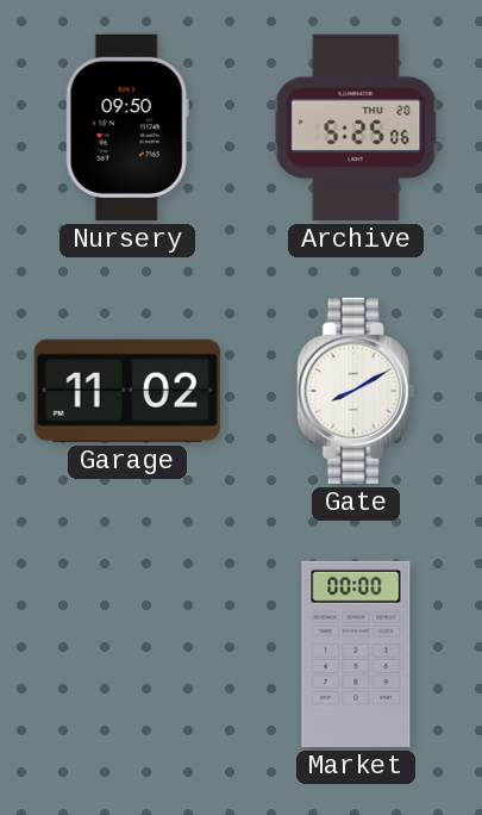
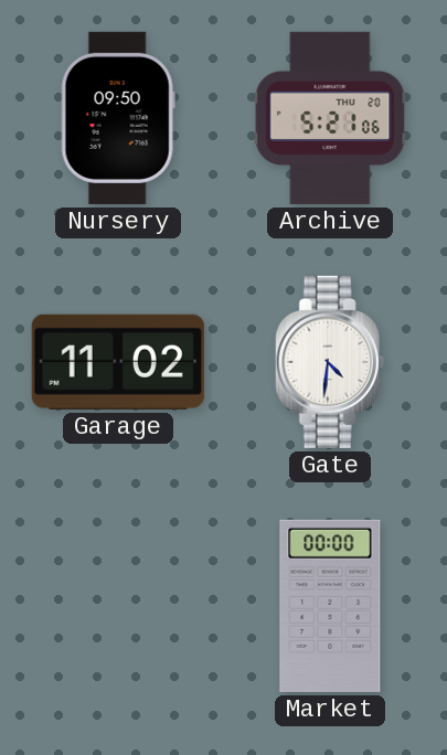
Archive: 5:25 -> 5:21
Gate: 8:10 -> 4:31
